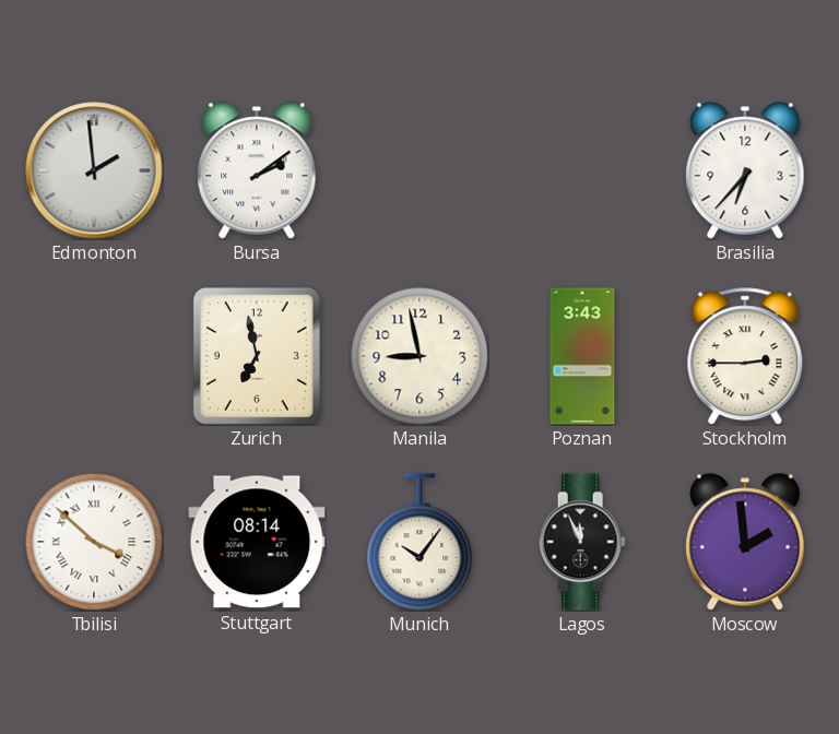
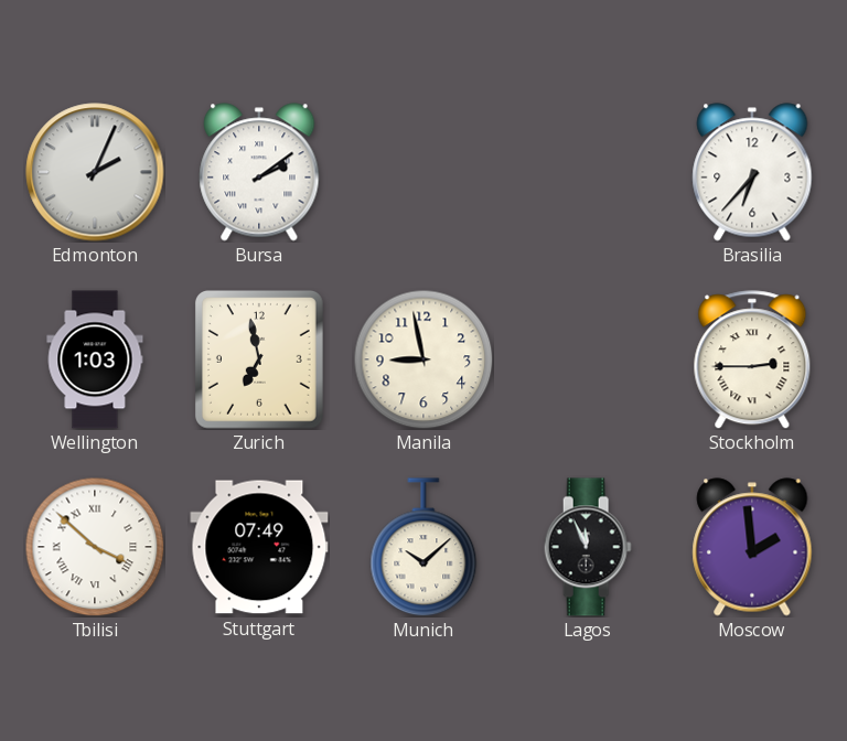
Edmonton: 1:59 -> 2:04
Wellington: none -> 1:03
Poznan: 3:43 -> none
Stuttgart: 08:14 -> 07:49
Munich: 10:06 -> 10:08
